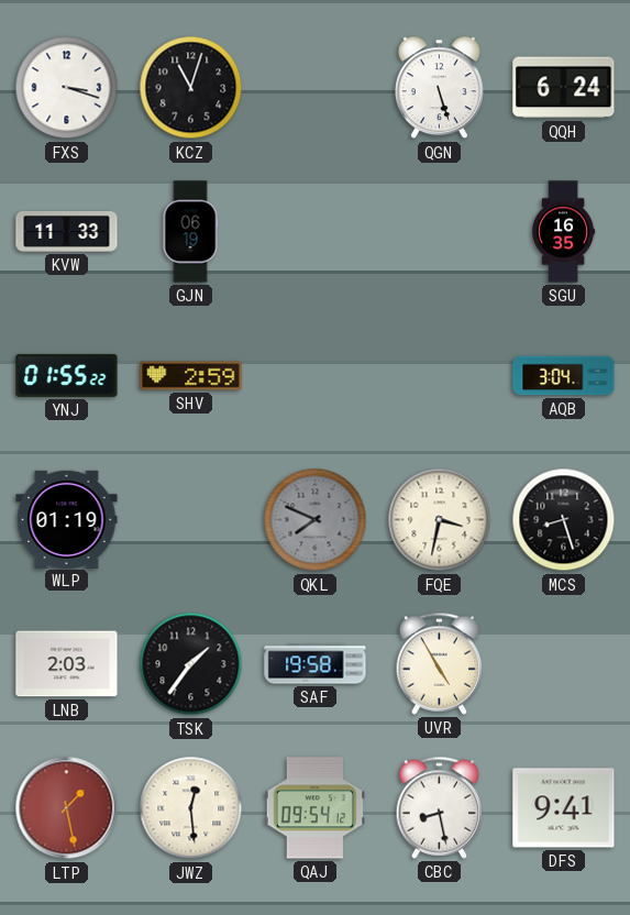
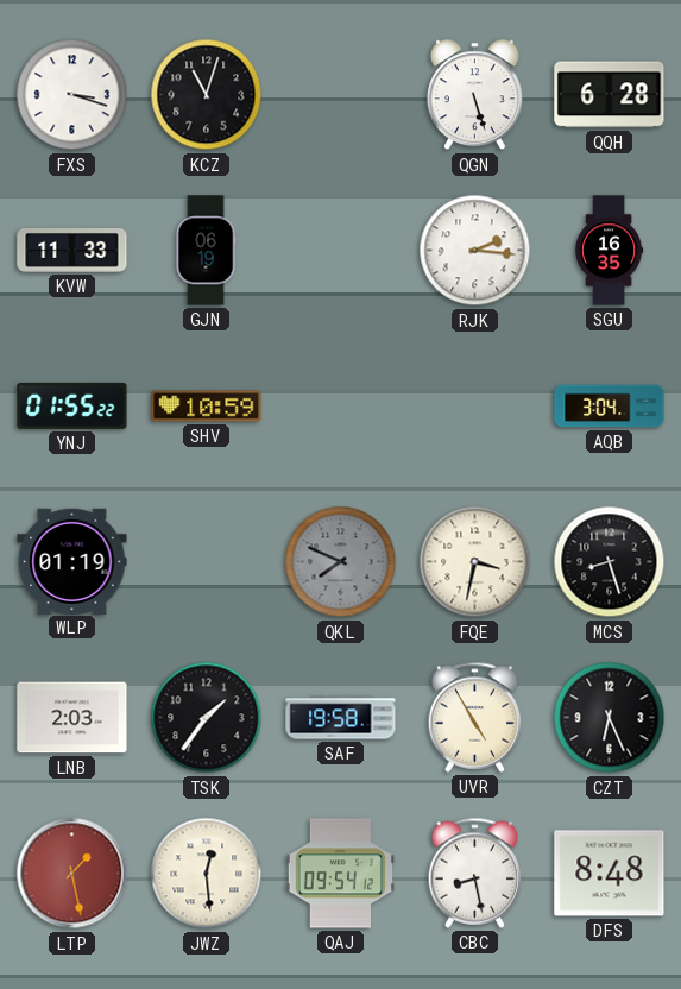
QQH: 6:24 -> 6:28
RJK: none -> 2:16
SHV: 2:59 -> 10:59
CZT: none -> 6:26
DFS: 9:41 -> 8:48
